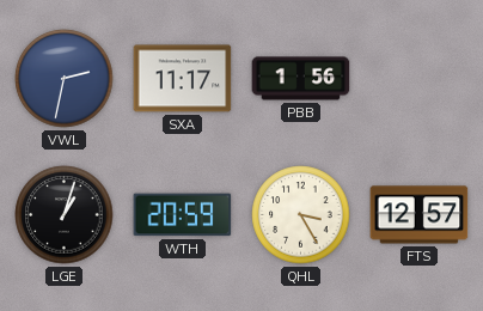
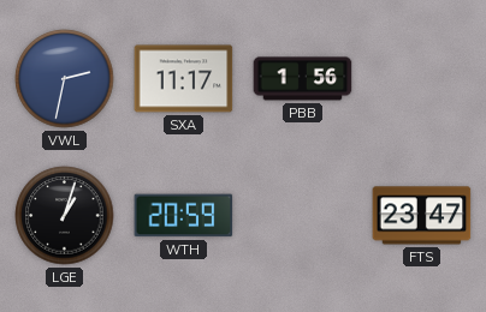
QHL: 3:25 -> none
FTS: 12:57 -> 23:47
